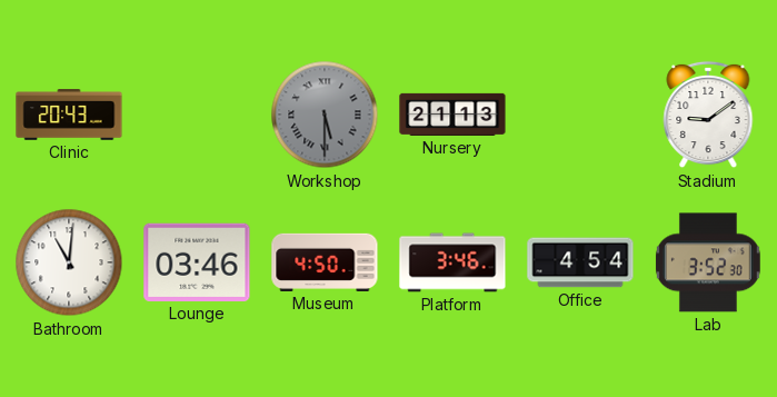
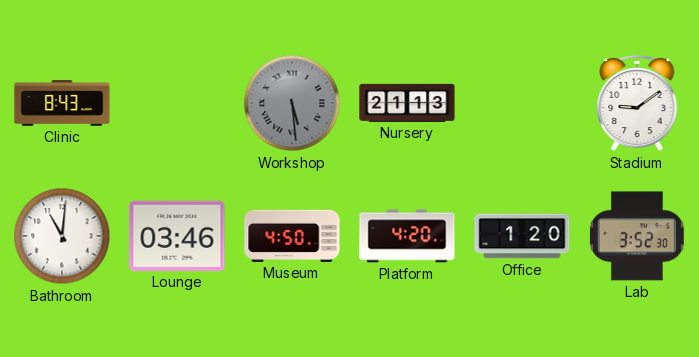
Clinic: 20:43 -> 8:43
Workshop: 5:30 -> 5:29
Platform: 3:46 -> 4:20
Office: 4:54 -> 1:20
